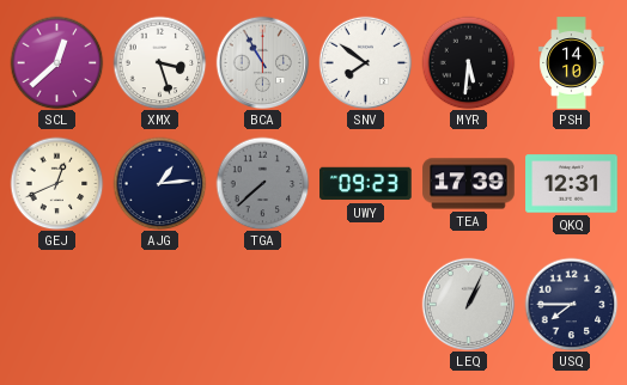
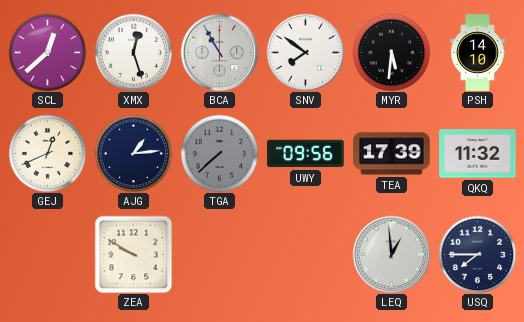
XMX: 3:27 -> 12:27
UWY: 09:23 -> 09:56
QKQ: 12:31 -> 11:32
ZEA: none -> 9:50
LEQ: 1:04 -> 12:59
